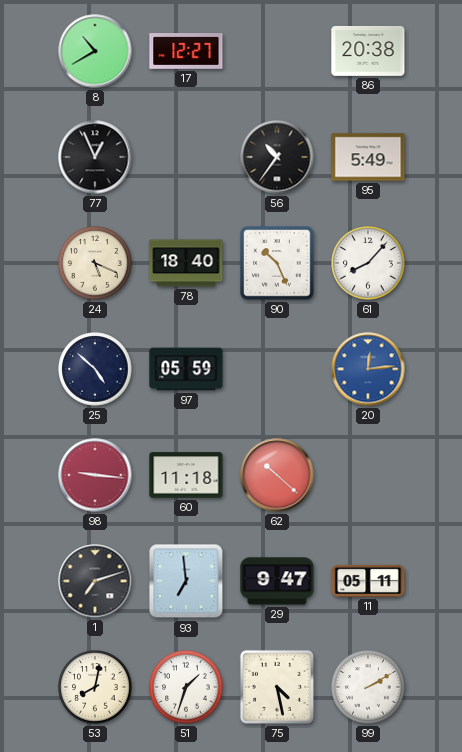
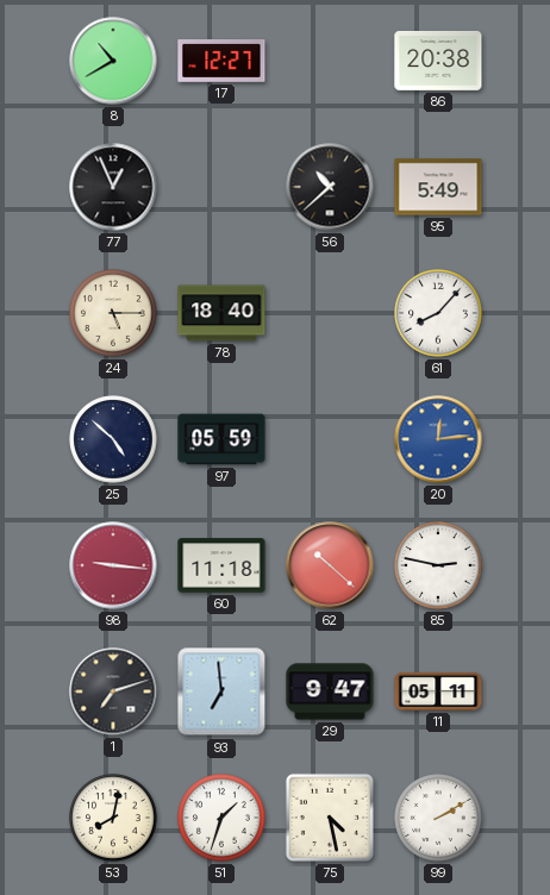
56: 10:36 -> 10:38
24: 5:19 -> 5:15
90: 10:26 -> none
85: none -> 2:47
